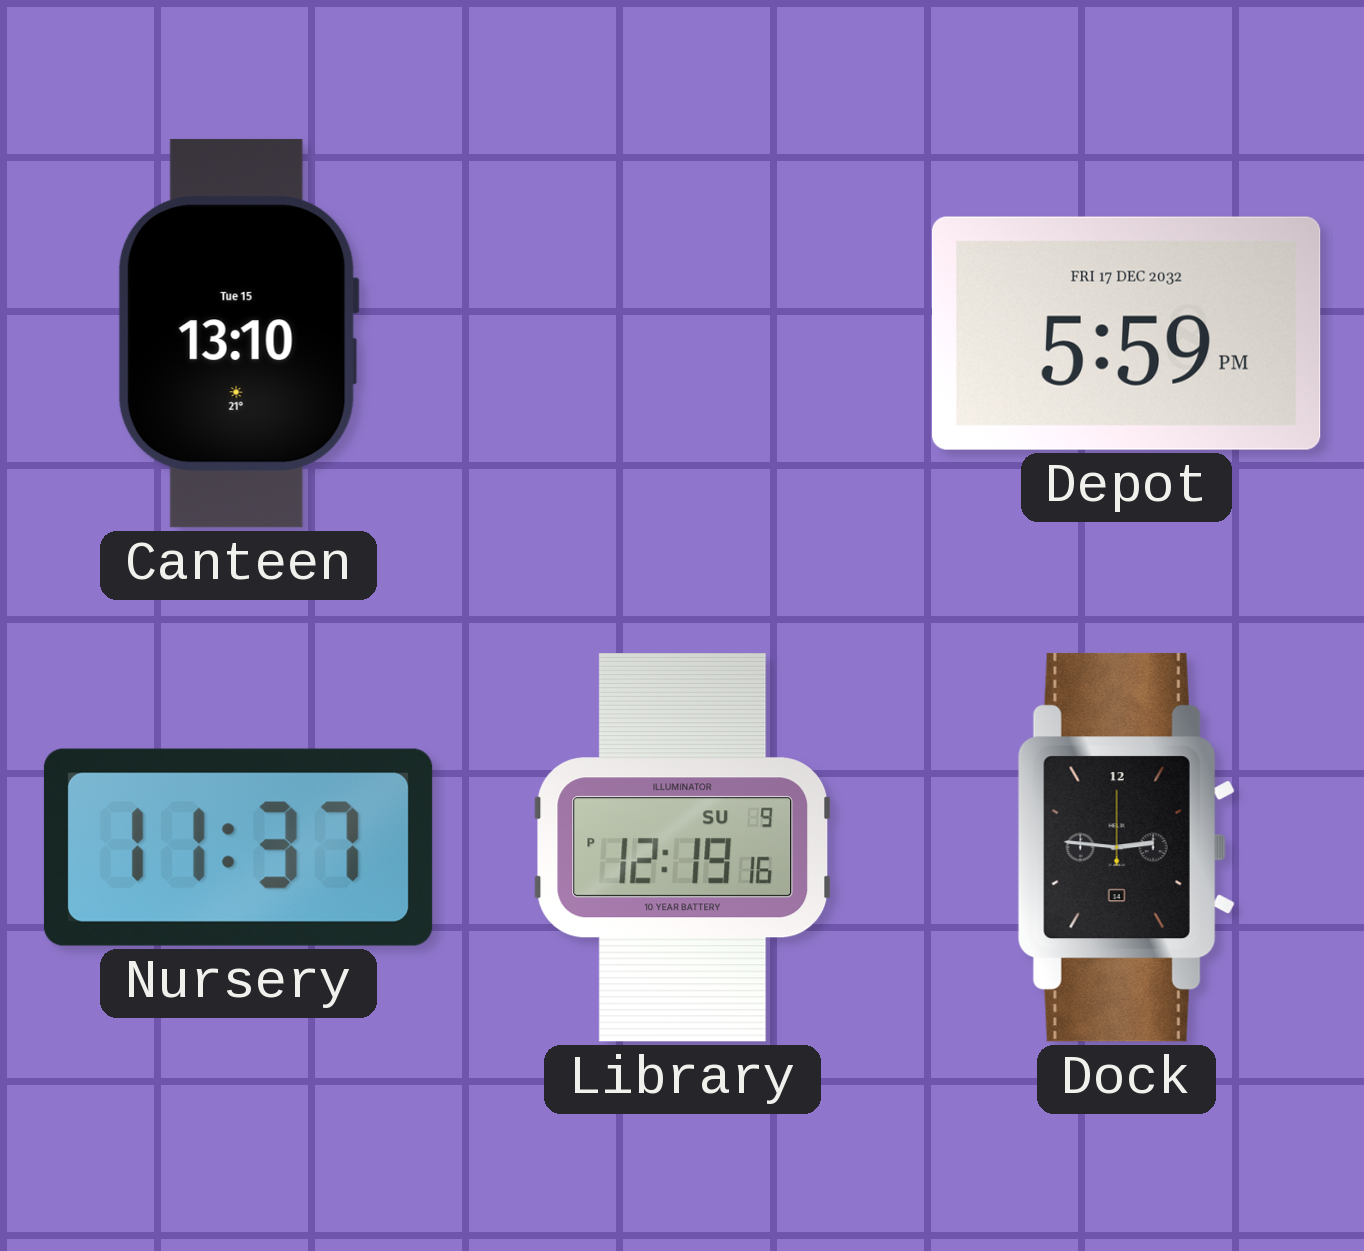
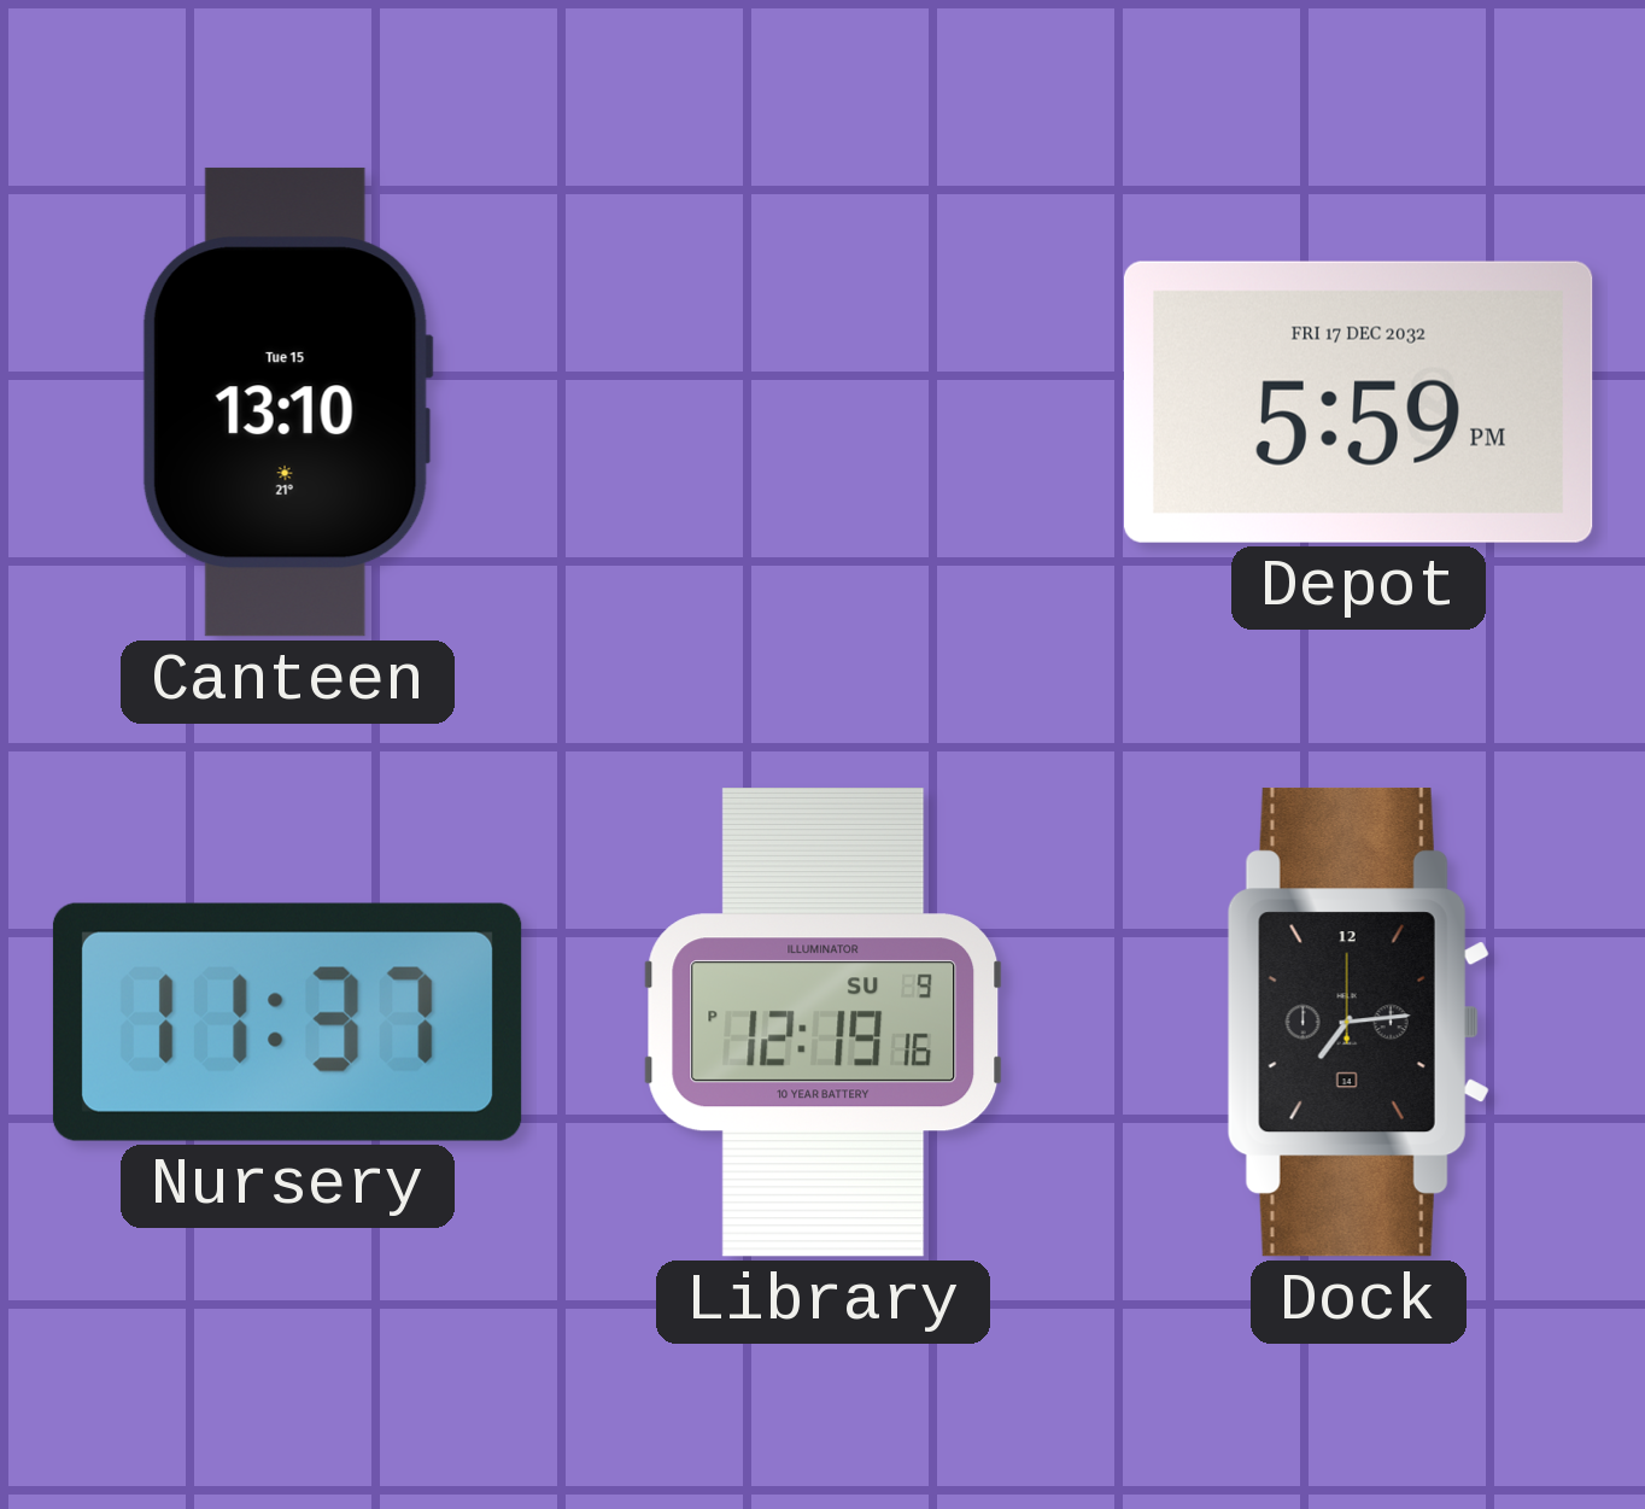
Dock: 2:46 -> 7:14
